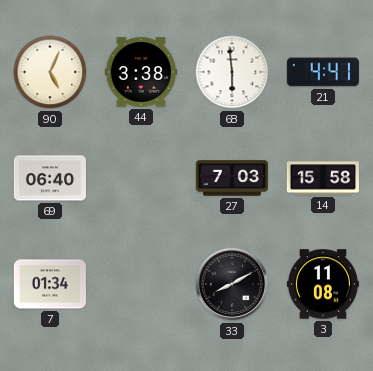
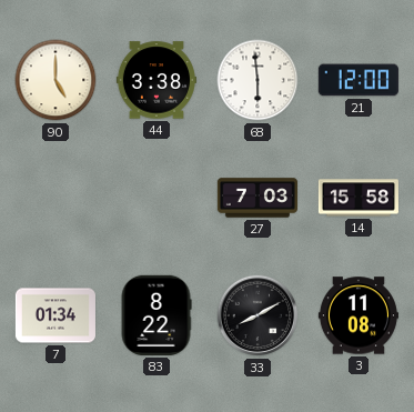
90: 5:04 -> 5:00
21: 4:41 -> 12:00
69: 06:40 -> none
83: none -> 8:22
